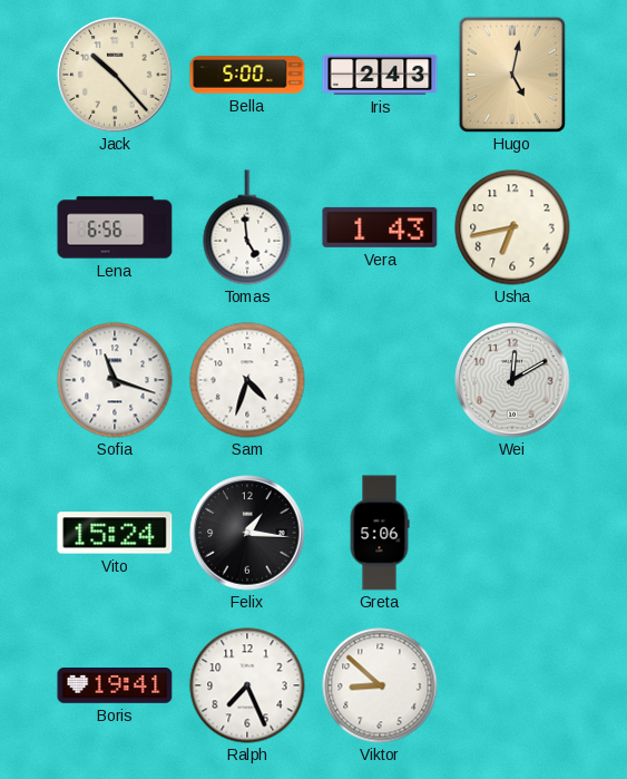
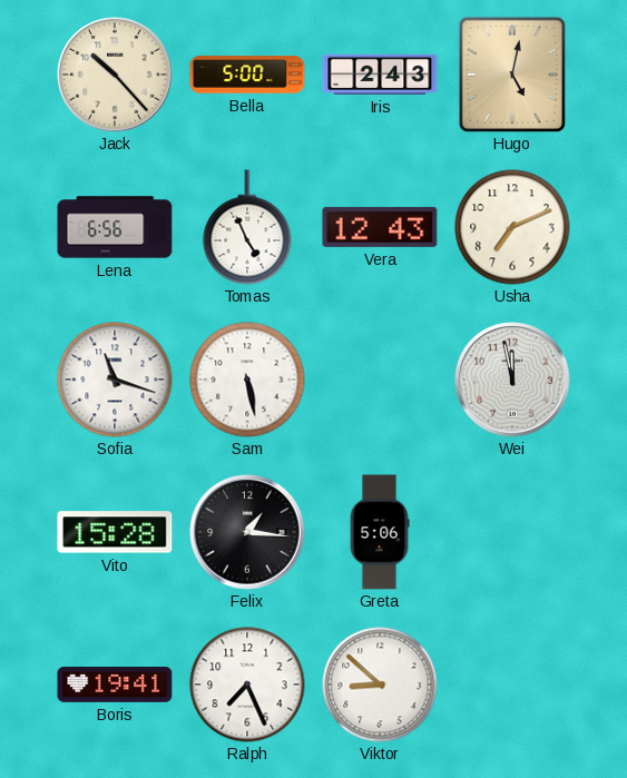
Tomas: 4:59 -> 4:56
Vera: 1:43 -> 12:43
Usha: 6:43 -> 7:11
Sam: 4:33 -> 5:28
Wei: 12:10 -> 11:58
Vito: 15:24 -> 15:28
